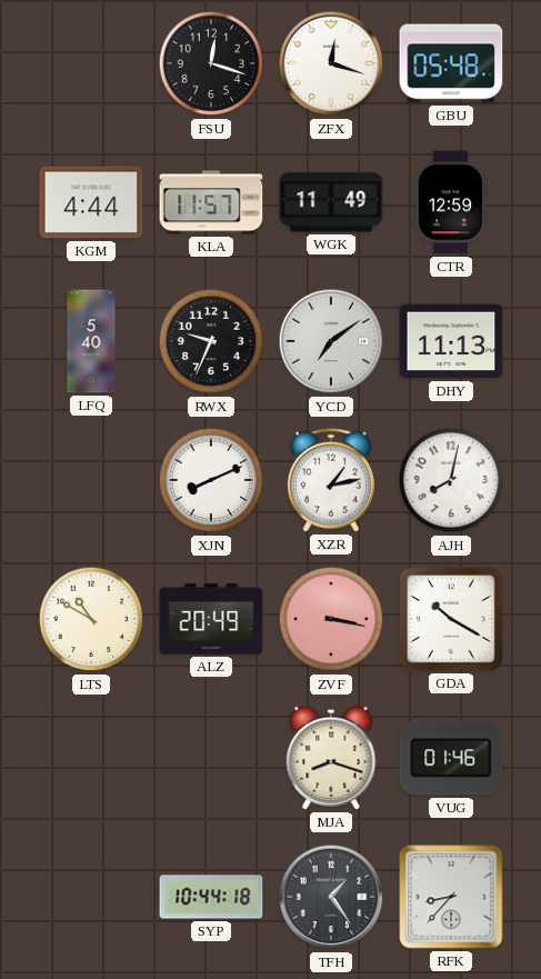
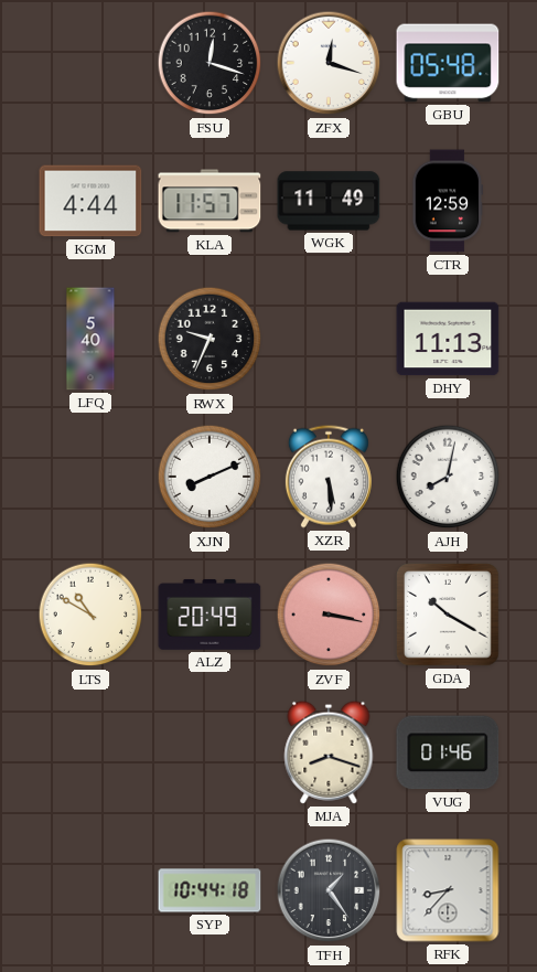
YCD: 7:09 -> none
XZR: 1:13 -> 5:29
